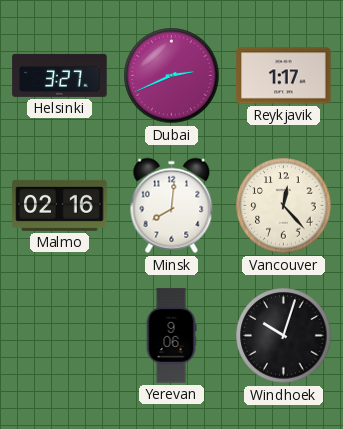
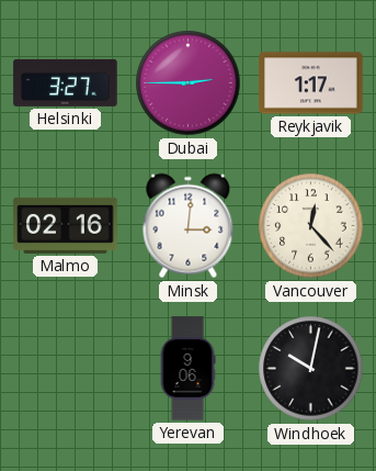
Dubai: 2:41 -> 2:45
Minsk: 8:01 -> 3:01
Windhoek: 10:03 -> 10:02
